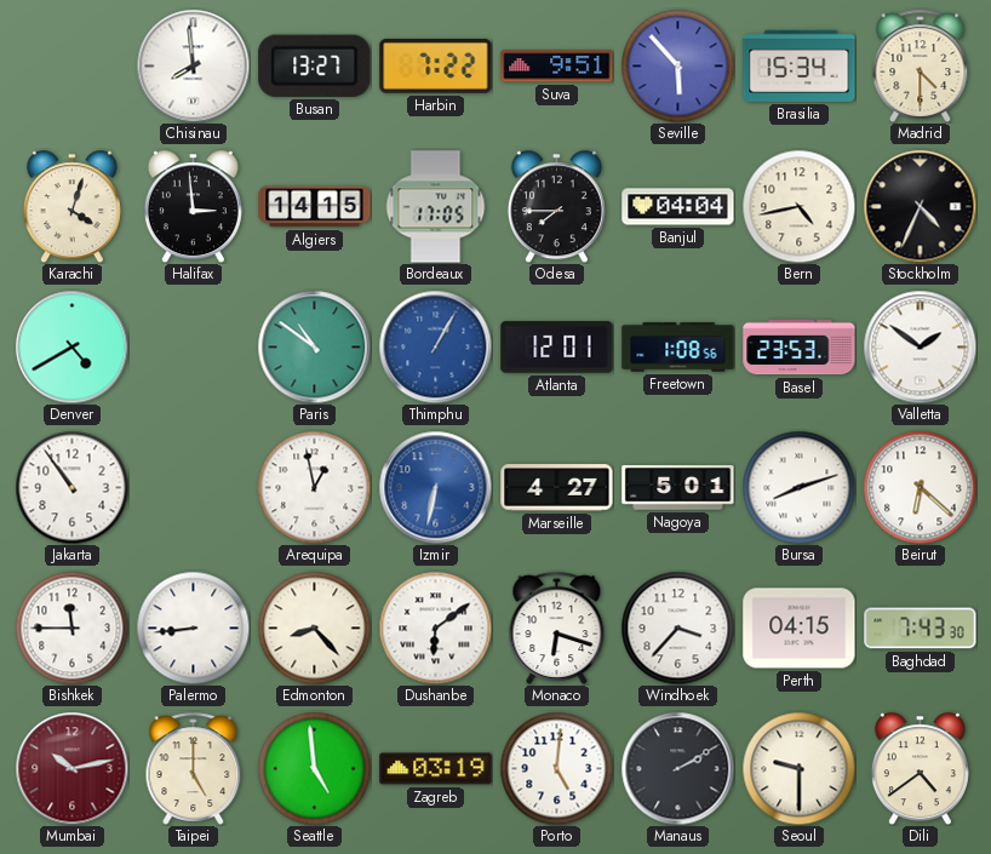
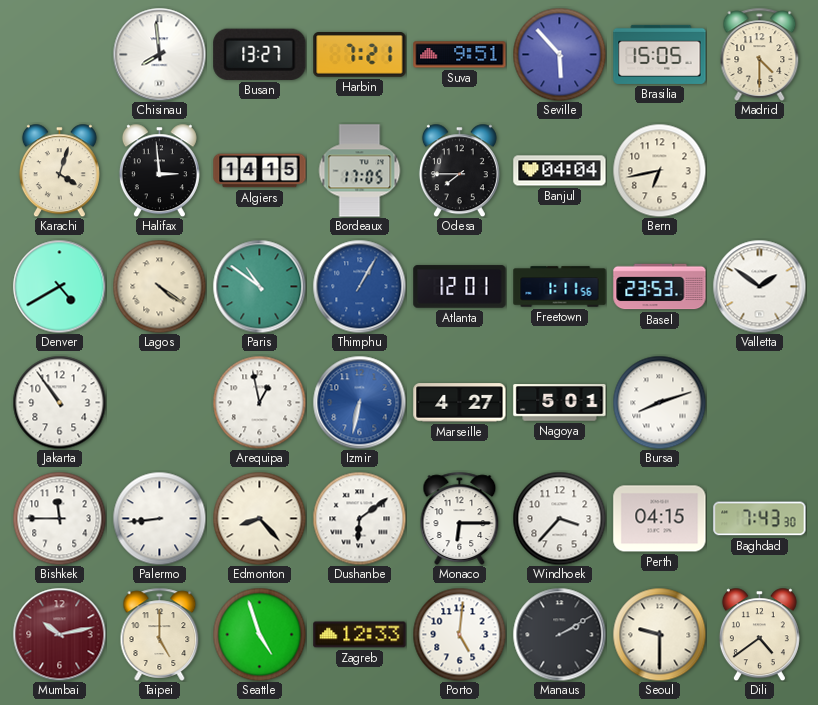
Harbin: 7:22 -> 7:21
Brasilia: 15:34 -> 15:05
Bern: 4:43 -> 6:43
Stockholm: 4:34 -> none
Lagos: none -> 4:21
Freetown: 1:08 -> 1:11
Beirut: 6:22 -> none
Monaco: 6:18 -> 6:15
Seattle: 4:59 -> 4:57
Zagreb: 03:19 -> 12:33
